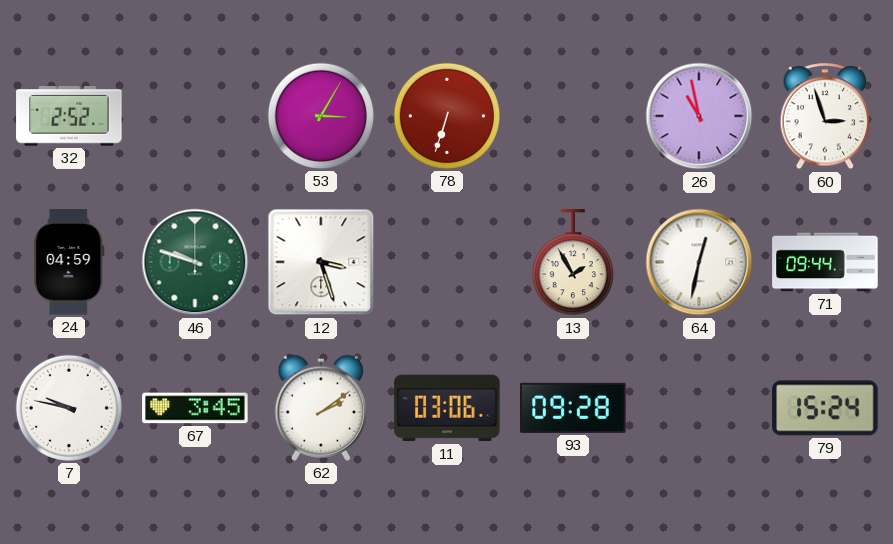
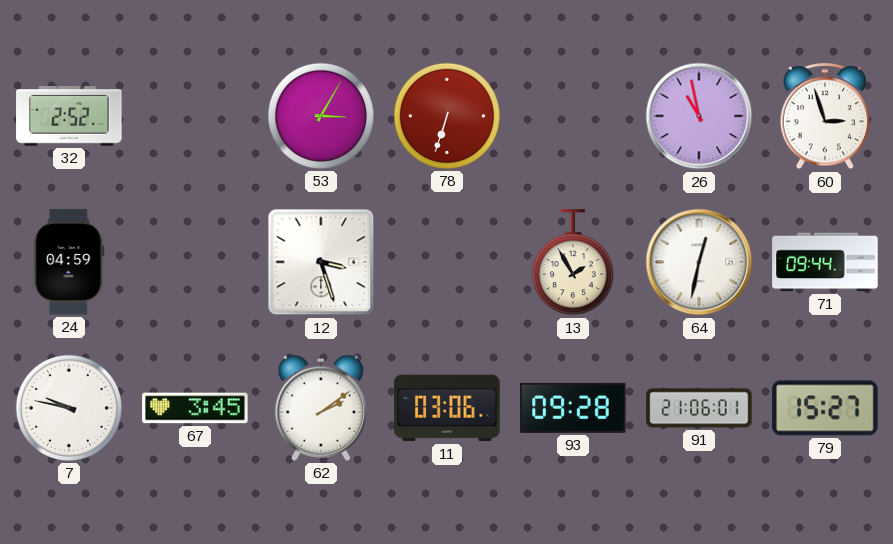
46: 9:48 -> none
91: none -> 21:06
79: 15:24 -> 15:27
